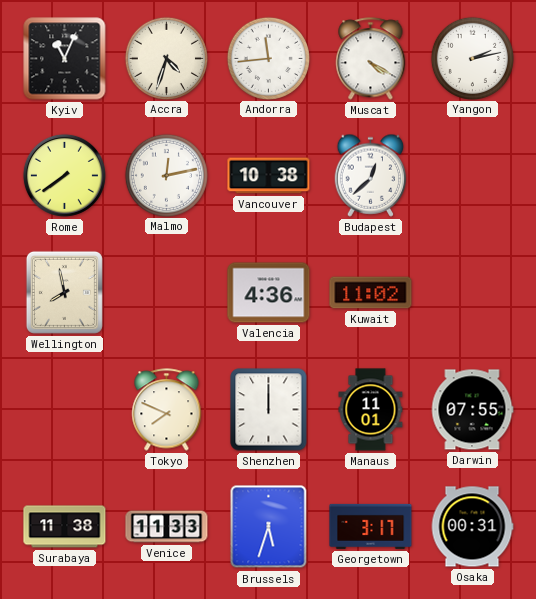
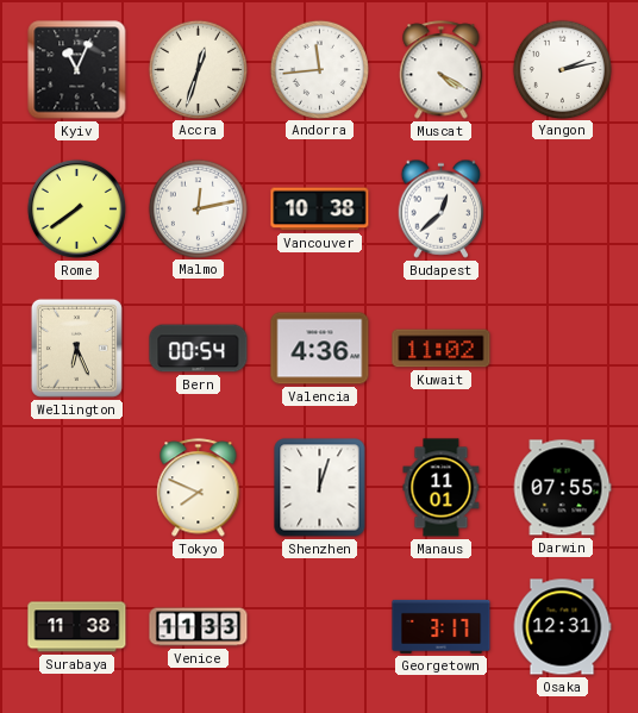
Accra: 4:33 -> 12:33
Wellington: 7:58 -> 6:26
Bern: none -> 00:54
Shenzhen: 12:00 -> 12:03
Brussels: 5:33 -> none
Osaka: 00:31 -> 12:31
